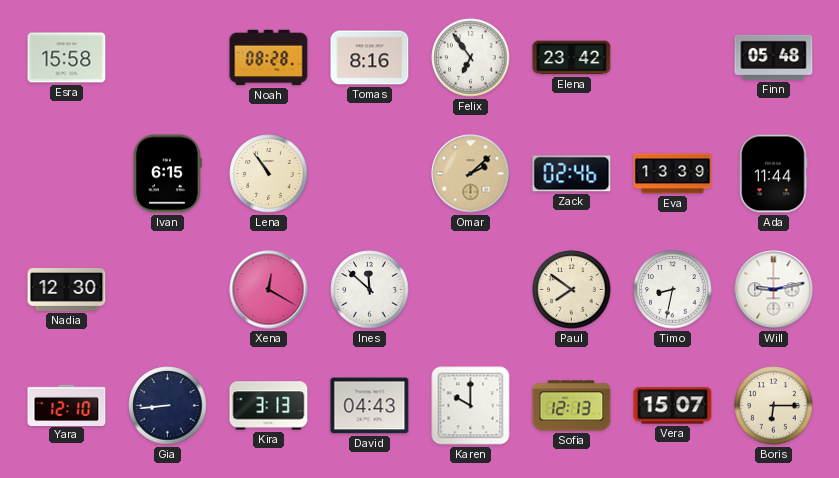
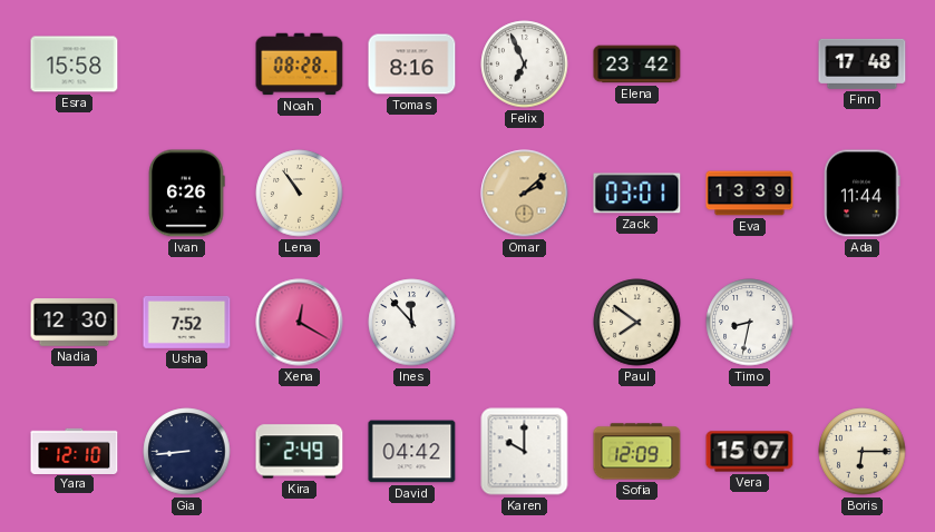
Felix: 6:54 -> 6:56
Finn: 05:48 -> 17:48
Ivan: 6:15 -> 6:26
Zack: 02:46 -> 03:01
Usha: none -> 7:52
Ines: 11:52 -> 11:53
Will: 9:13 -> none
Kira: 3:13 -> 2:49
David: 04:43 -> 04:42
Sofia: 12:13 -> 12:09
